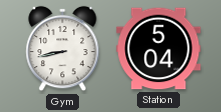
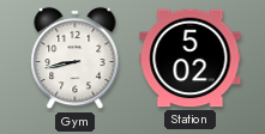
Station: 5:04 -> 5:02
